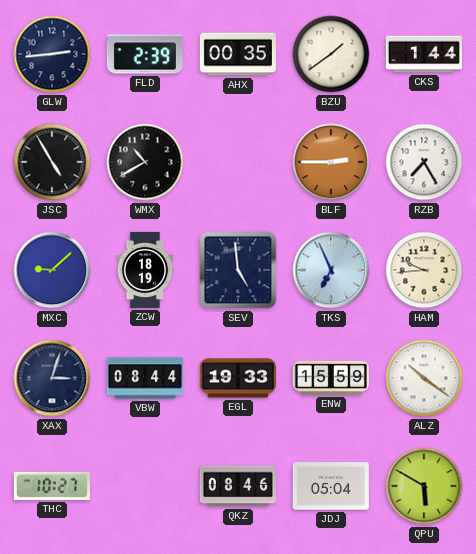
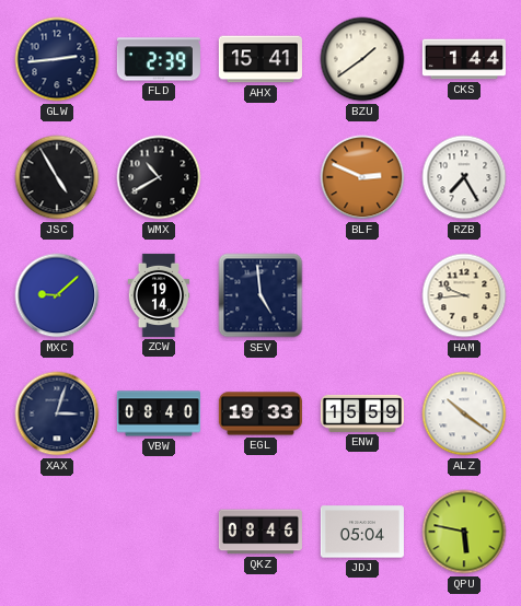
AHX: 00:35 -> 15:41
BLF: 2:45 -> 2:49
ZCW: 18:19 -> 19:14
TKS: 6:56 -> none
VBW: 08:44 -> 08:40
THC: 10:27 -> none
QPU: 5:50 -> 5:47
